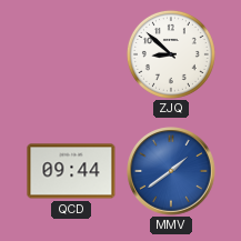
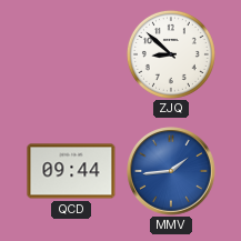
MMV: 1:39 -> 1:44
